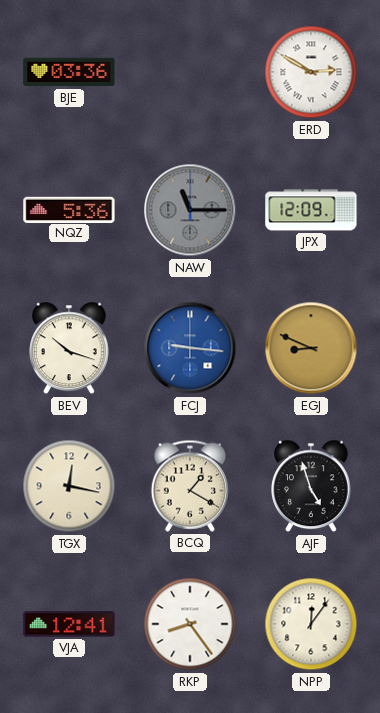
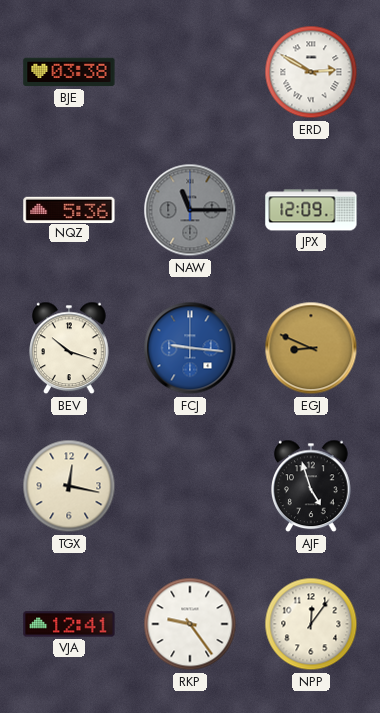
BJE: 03:36 -> 03:38
BCQ: 1:20 -> none
RKP: 8:24 -> 9:24
